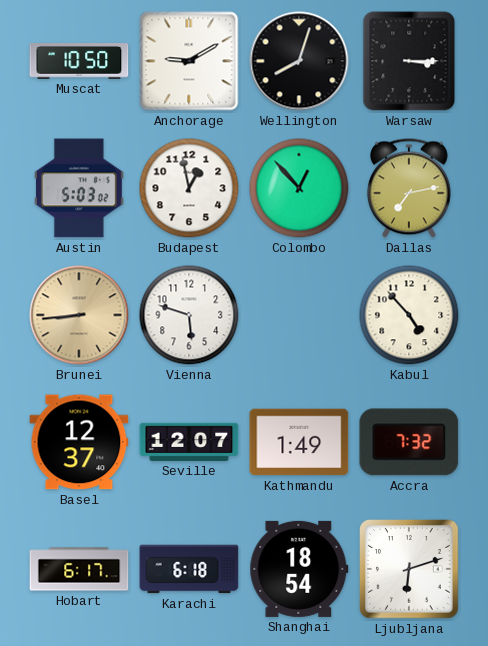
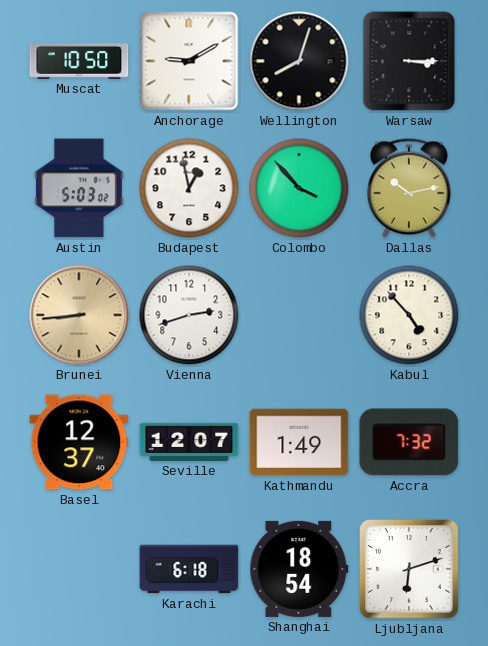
Colombo: 12:53 -> 3:53
Dallas: 7:13 -> 10:13
Vienna: 5:48 -> 2:42
Hobart: 6:17 -> none
